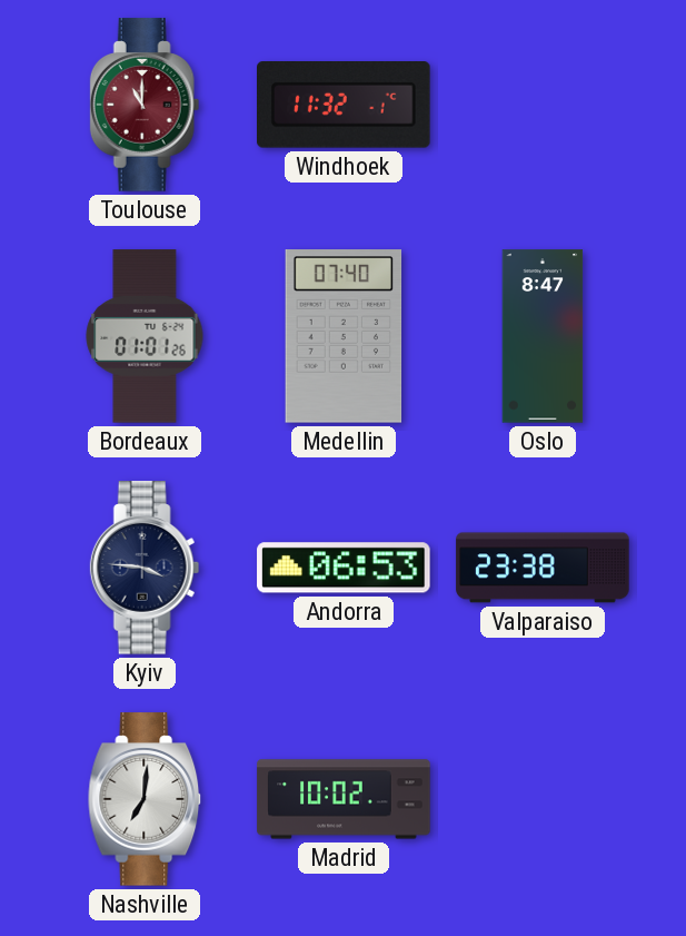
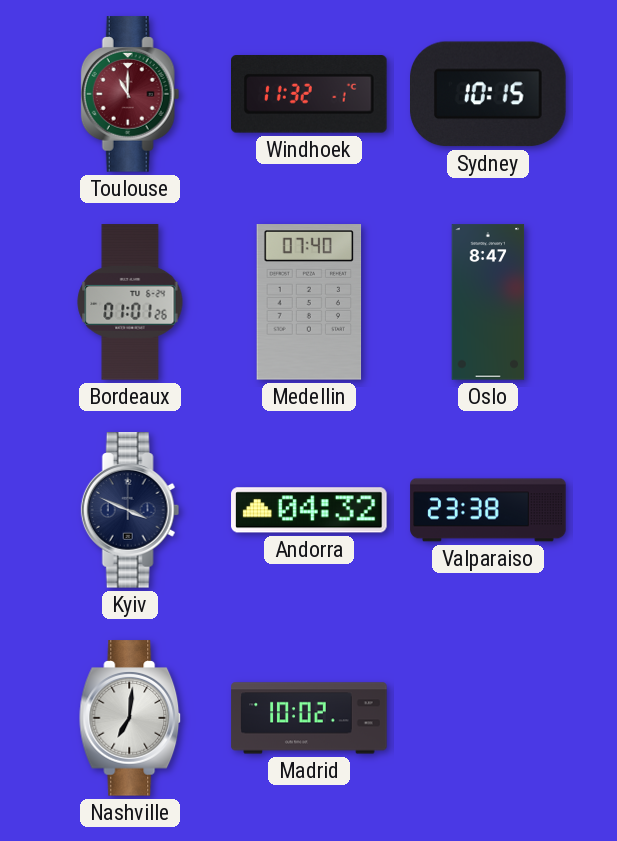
Sydney: none -> 10:15
Kyiv: 3:46 -> 3:49
Andorra: 06:53 -> 04:32
